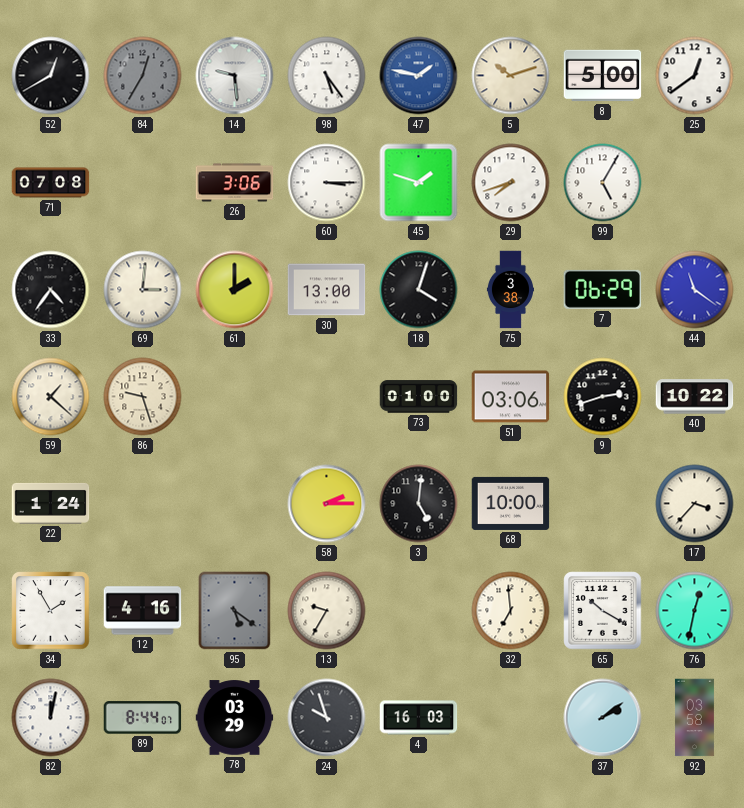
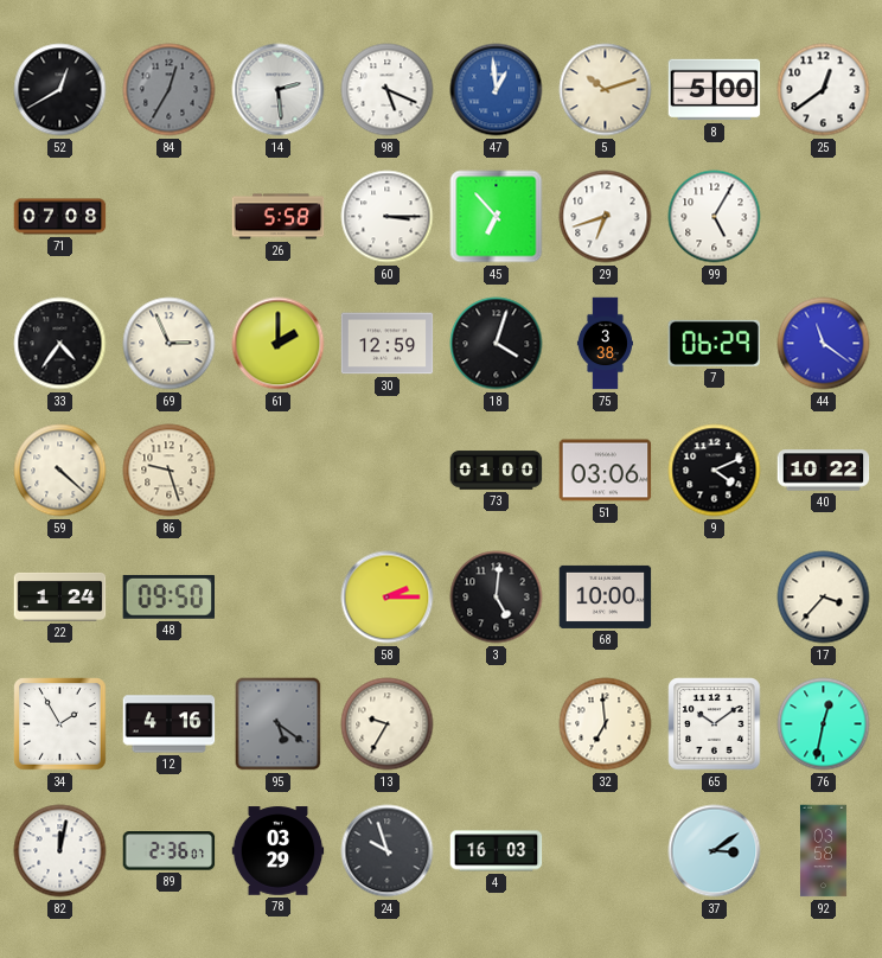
14: 9:29 -> 2:29
98: 5:24 -> 5:19
47: 1:47 -> 12:59
26: 3:06 -> 5:58
45: 1:48 -> 6:53
29: 7:42 -> 6:42
69: 3:01 -> 2:56
30: 13:00 -> 12:59
59: 1:22 -> 4:22
9: 2:42 -> 4:11
48: none -> 09:50
65: 10:20 -> 10:09
89: 8:44 -> 2:36
37: 2:09 -> 3:09
